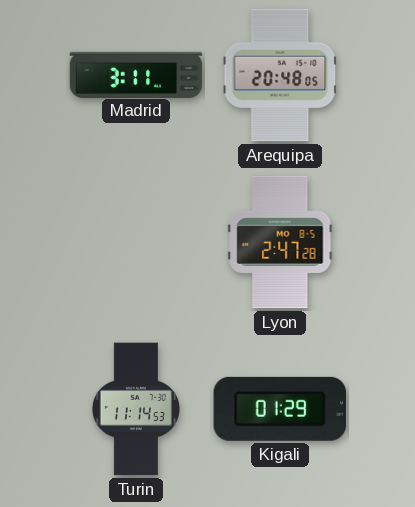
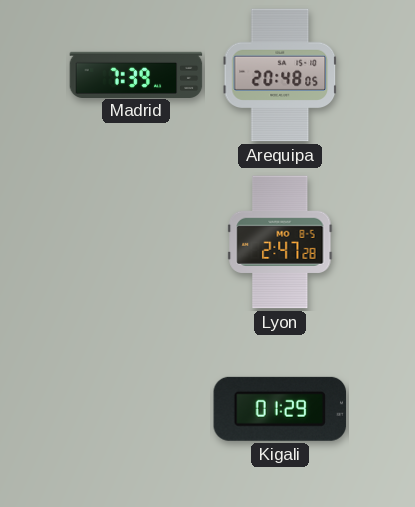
Madrid: 3:11 -> 7:39
Turin: 11:14 -> none
